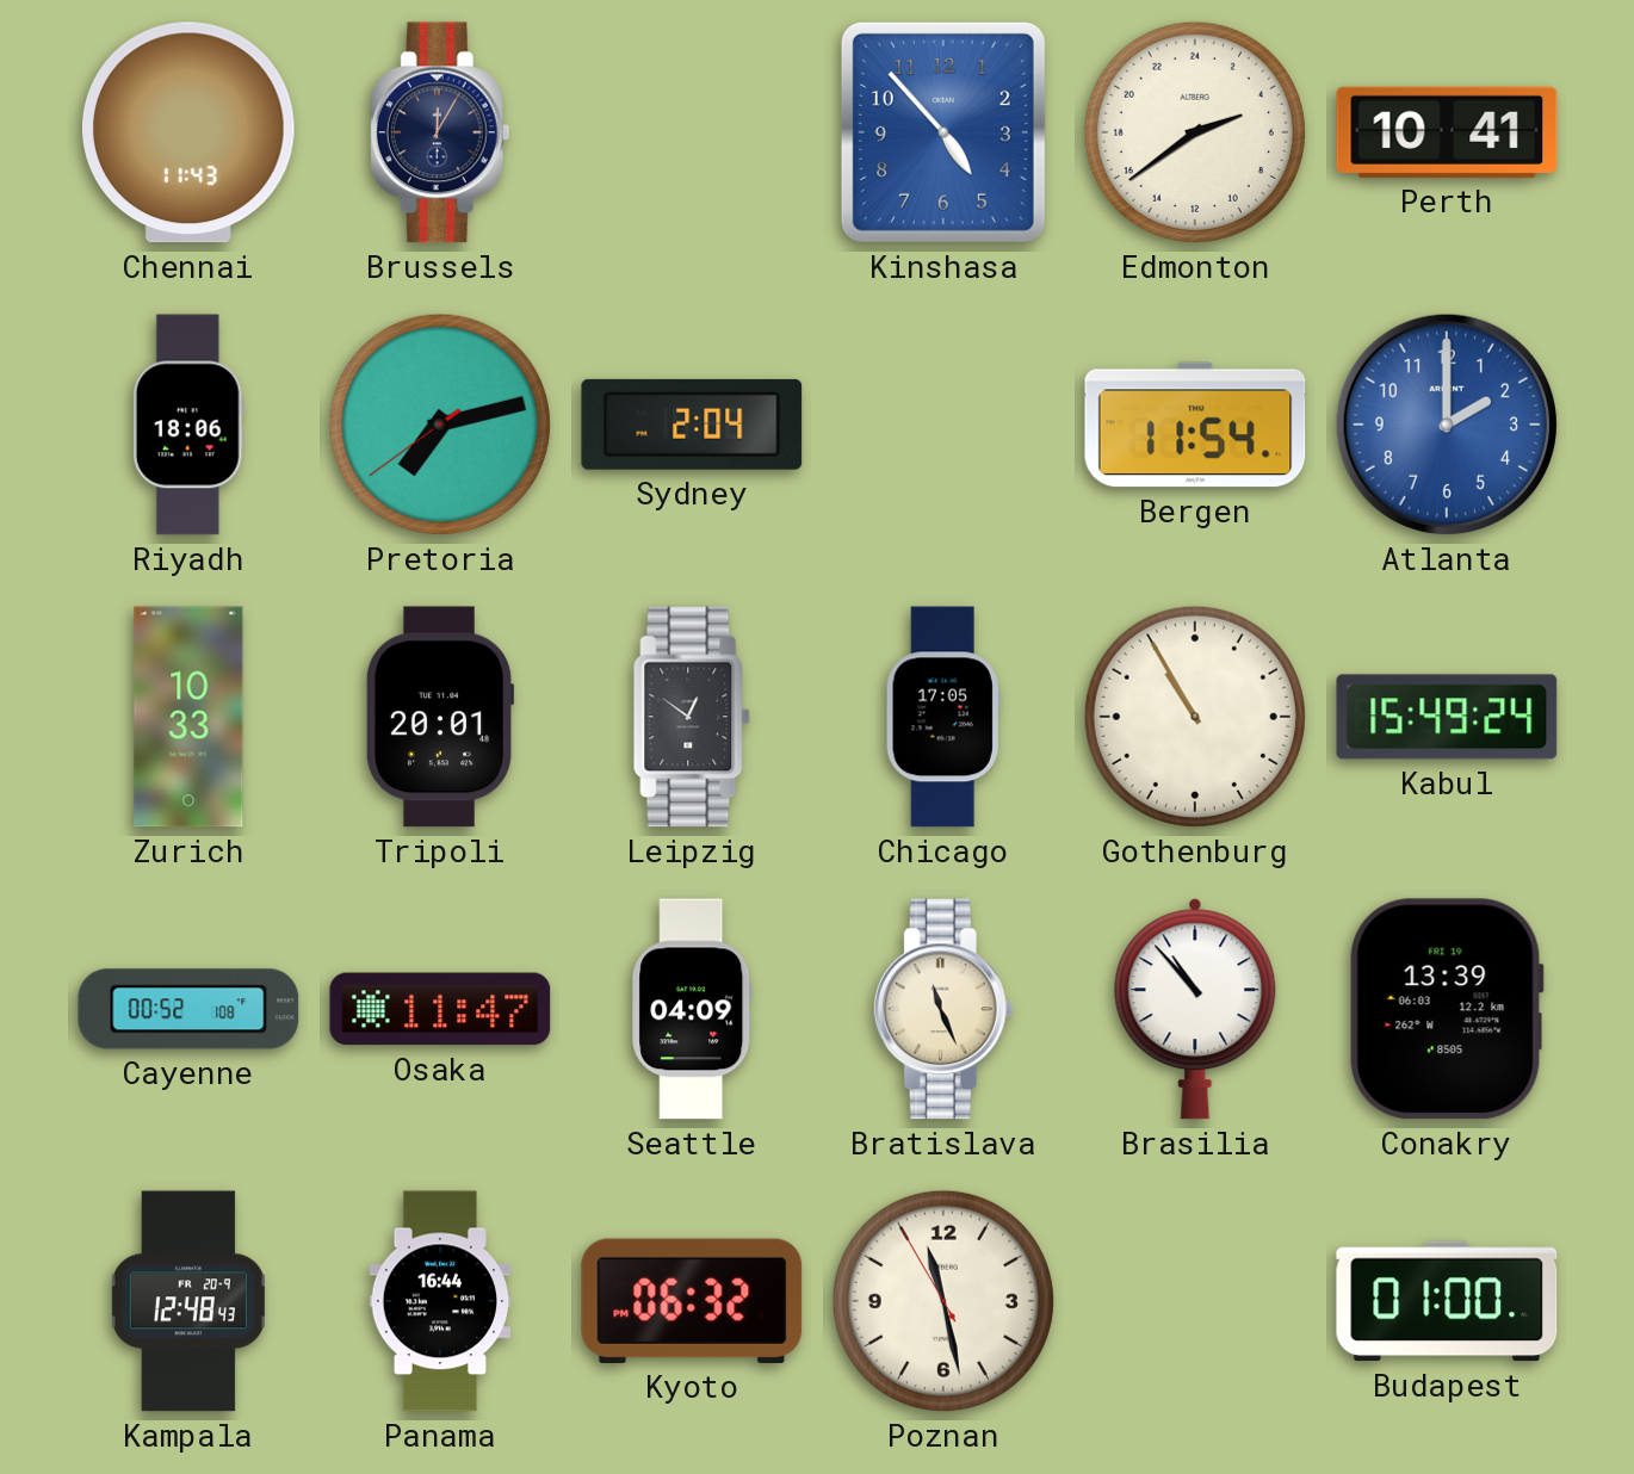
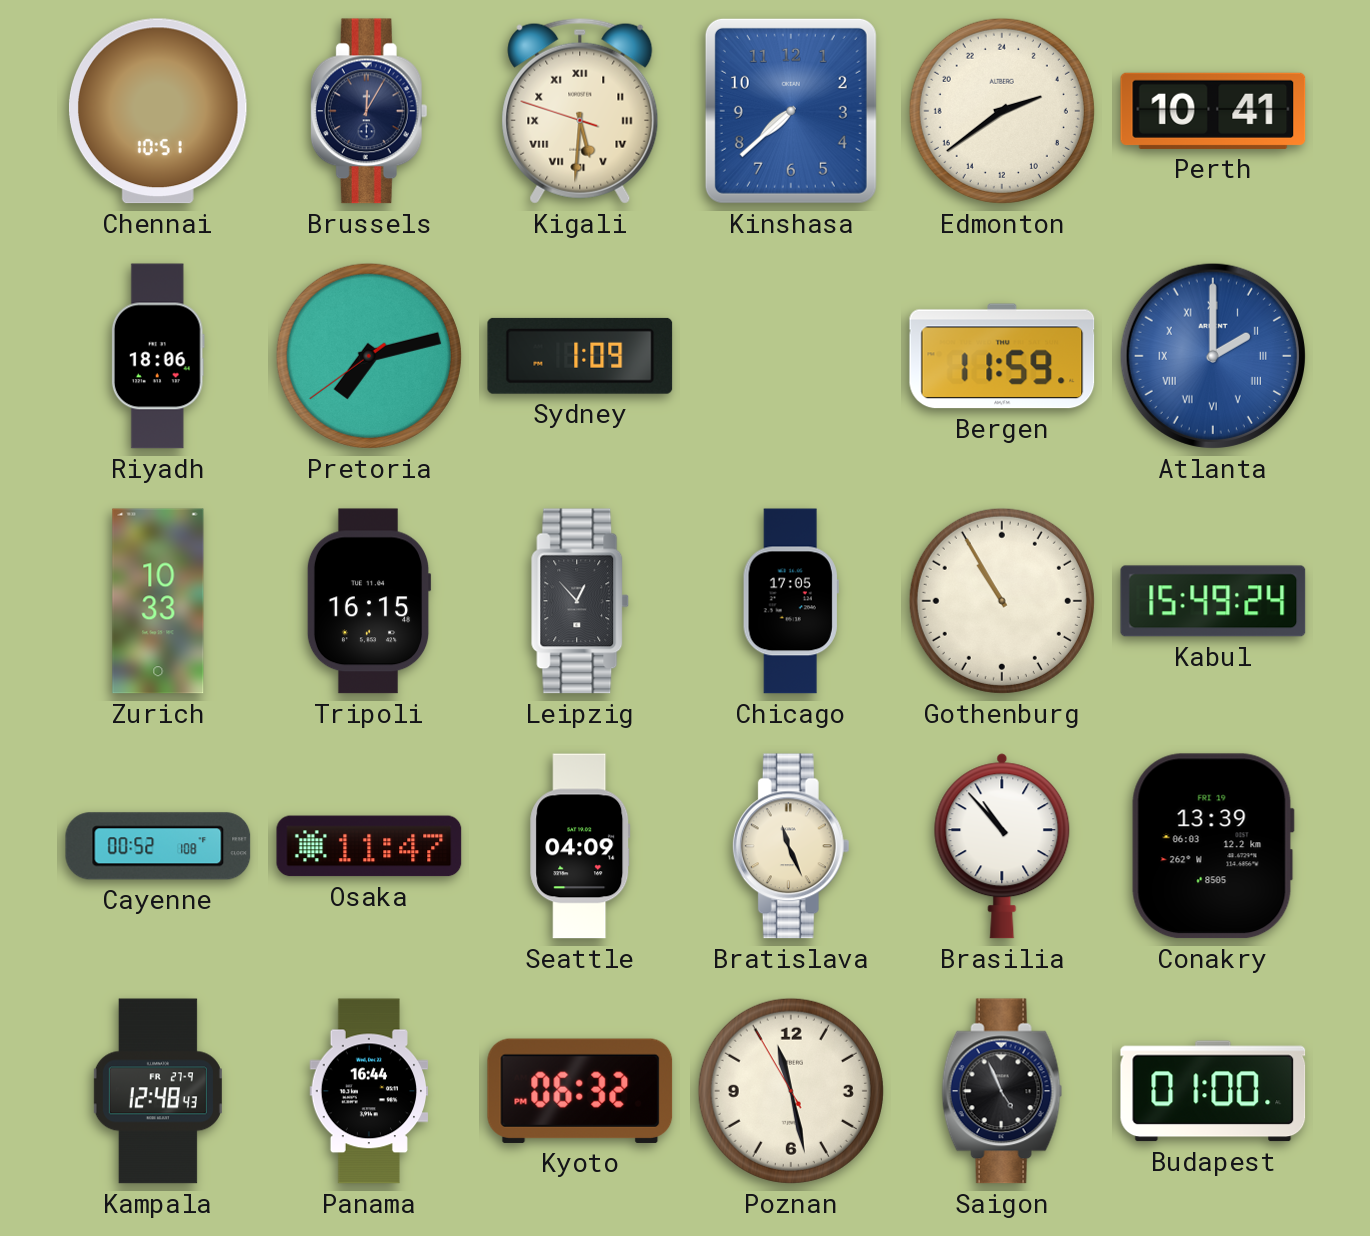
Chennai: 11:43 -> 10:51
Kigali: none -> 5:30
Kinshasa: 4:53 -> 7:38
Sydney: 2:04 -> 1:09
Bergen: 11:54 -> 11:59
Atlanta numerals: Arabic -> Roman
Tripoli: 20:01 -> 16:15
Leipzig: 12:51 -> 12:53
Kampala date: FR 20-9 -> FR 27-9
Saigon: none -> 4:56
